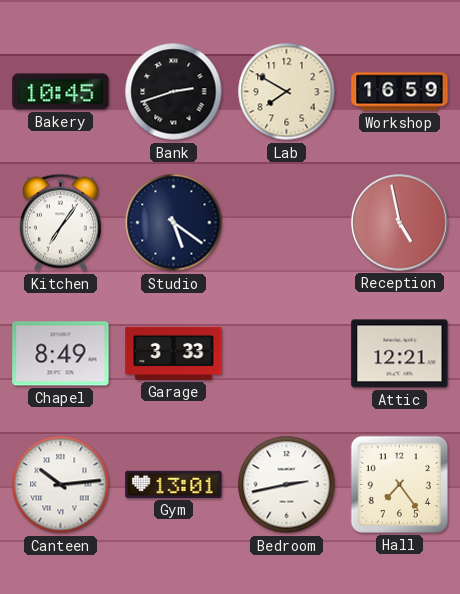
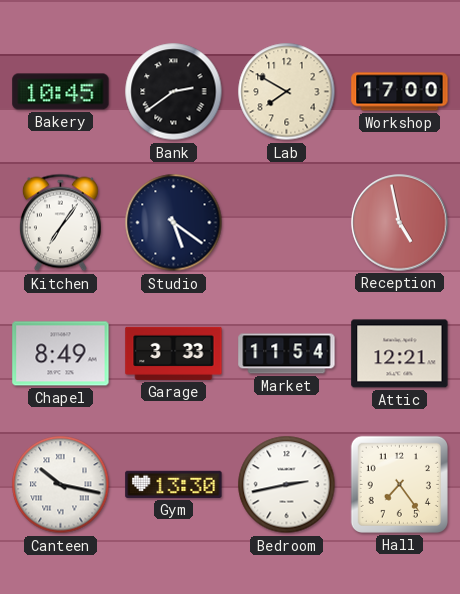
Bank: 2:42 -> 2:39
Workshop: 16:59 -> 17:00
Market: none -> 11:54
Canteen: 10:14 -> 10:17
Gym: 13:01 -> 13:30
